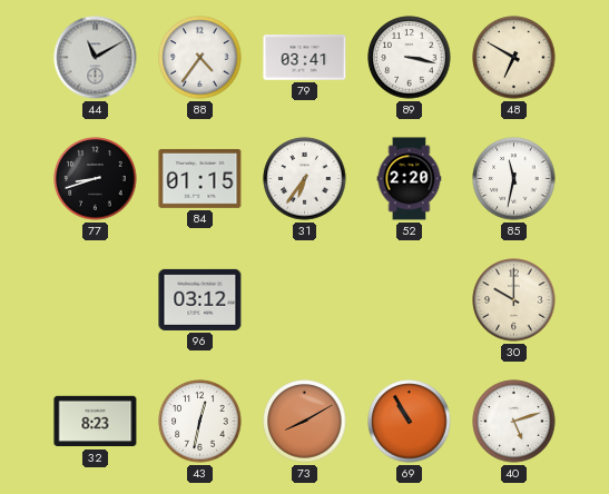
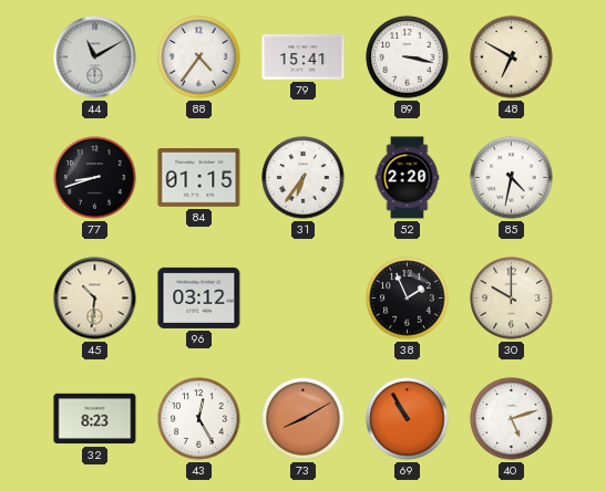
79: 03:41 -> 15:41
85: 11:32 -> 4:32
45: none -> 10:31
38: none -> 1:56
43: 12:32 -> 12:25
